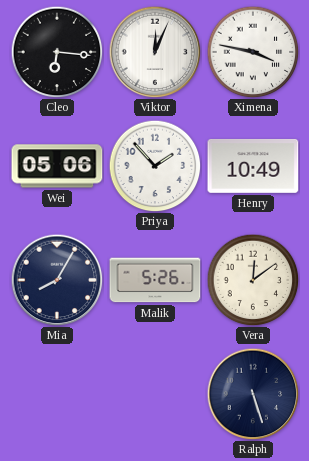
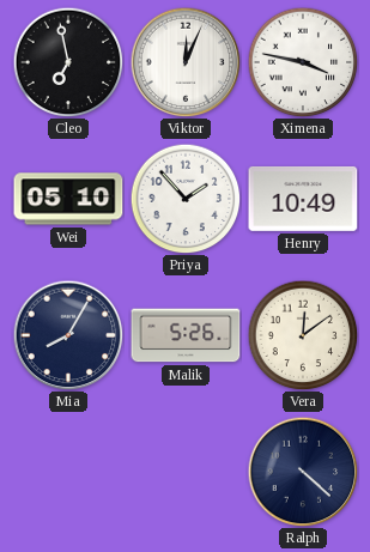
Cleo: 6:16 -> 6:58
Wei: 05:06 -> 05:10
Ralph: 5:27 -> 4:22
